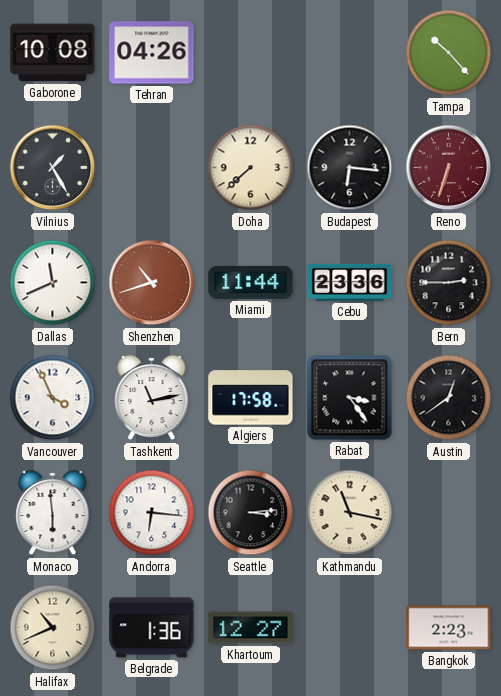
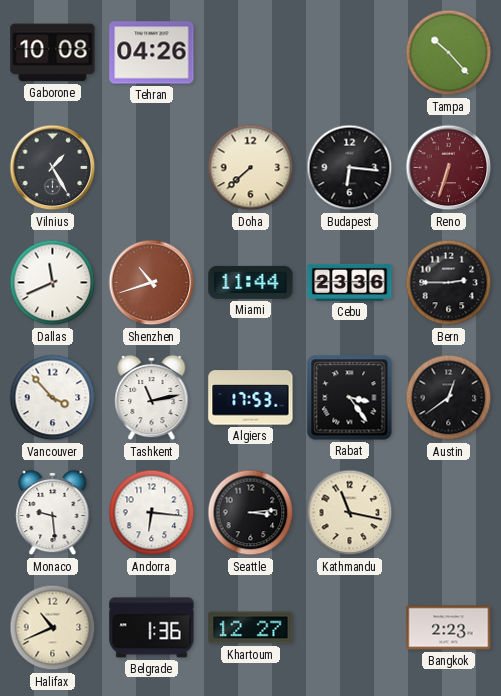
Vancouver: 3:56 -> 3:53
Algiers: 17:58 -> 17:53
Monaco: 5:59 -> 9:29
